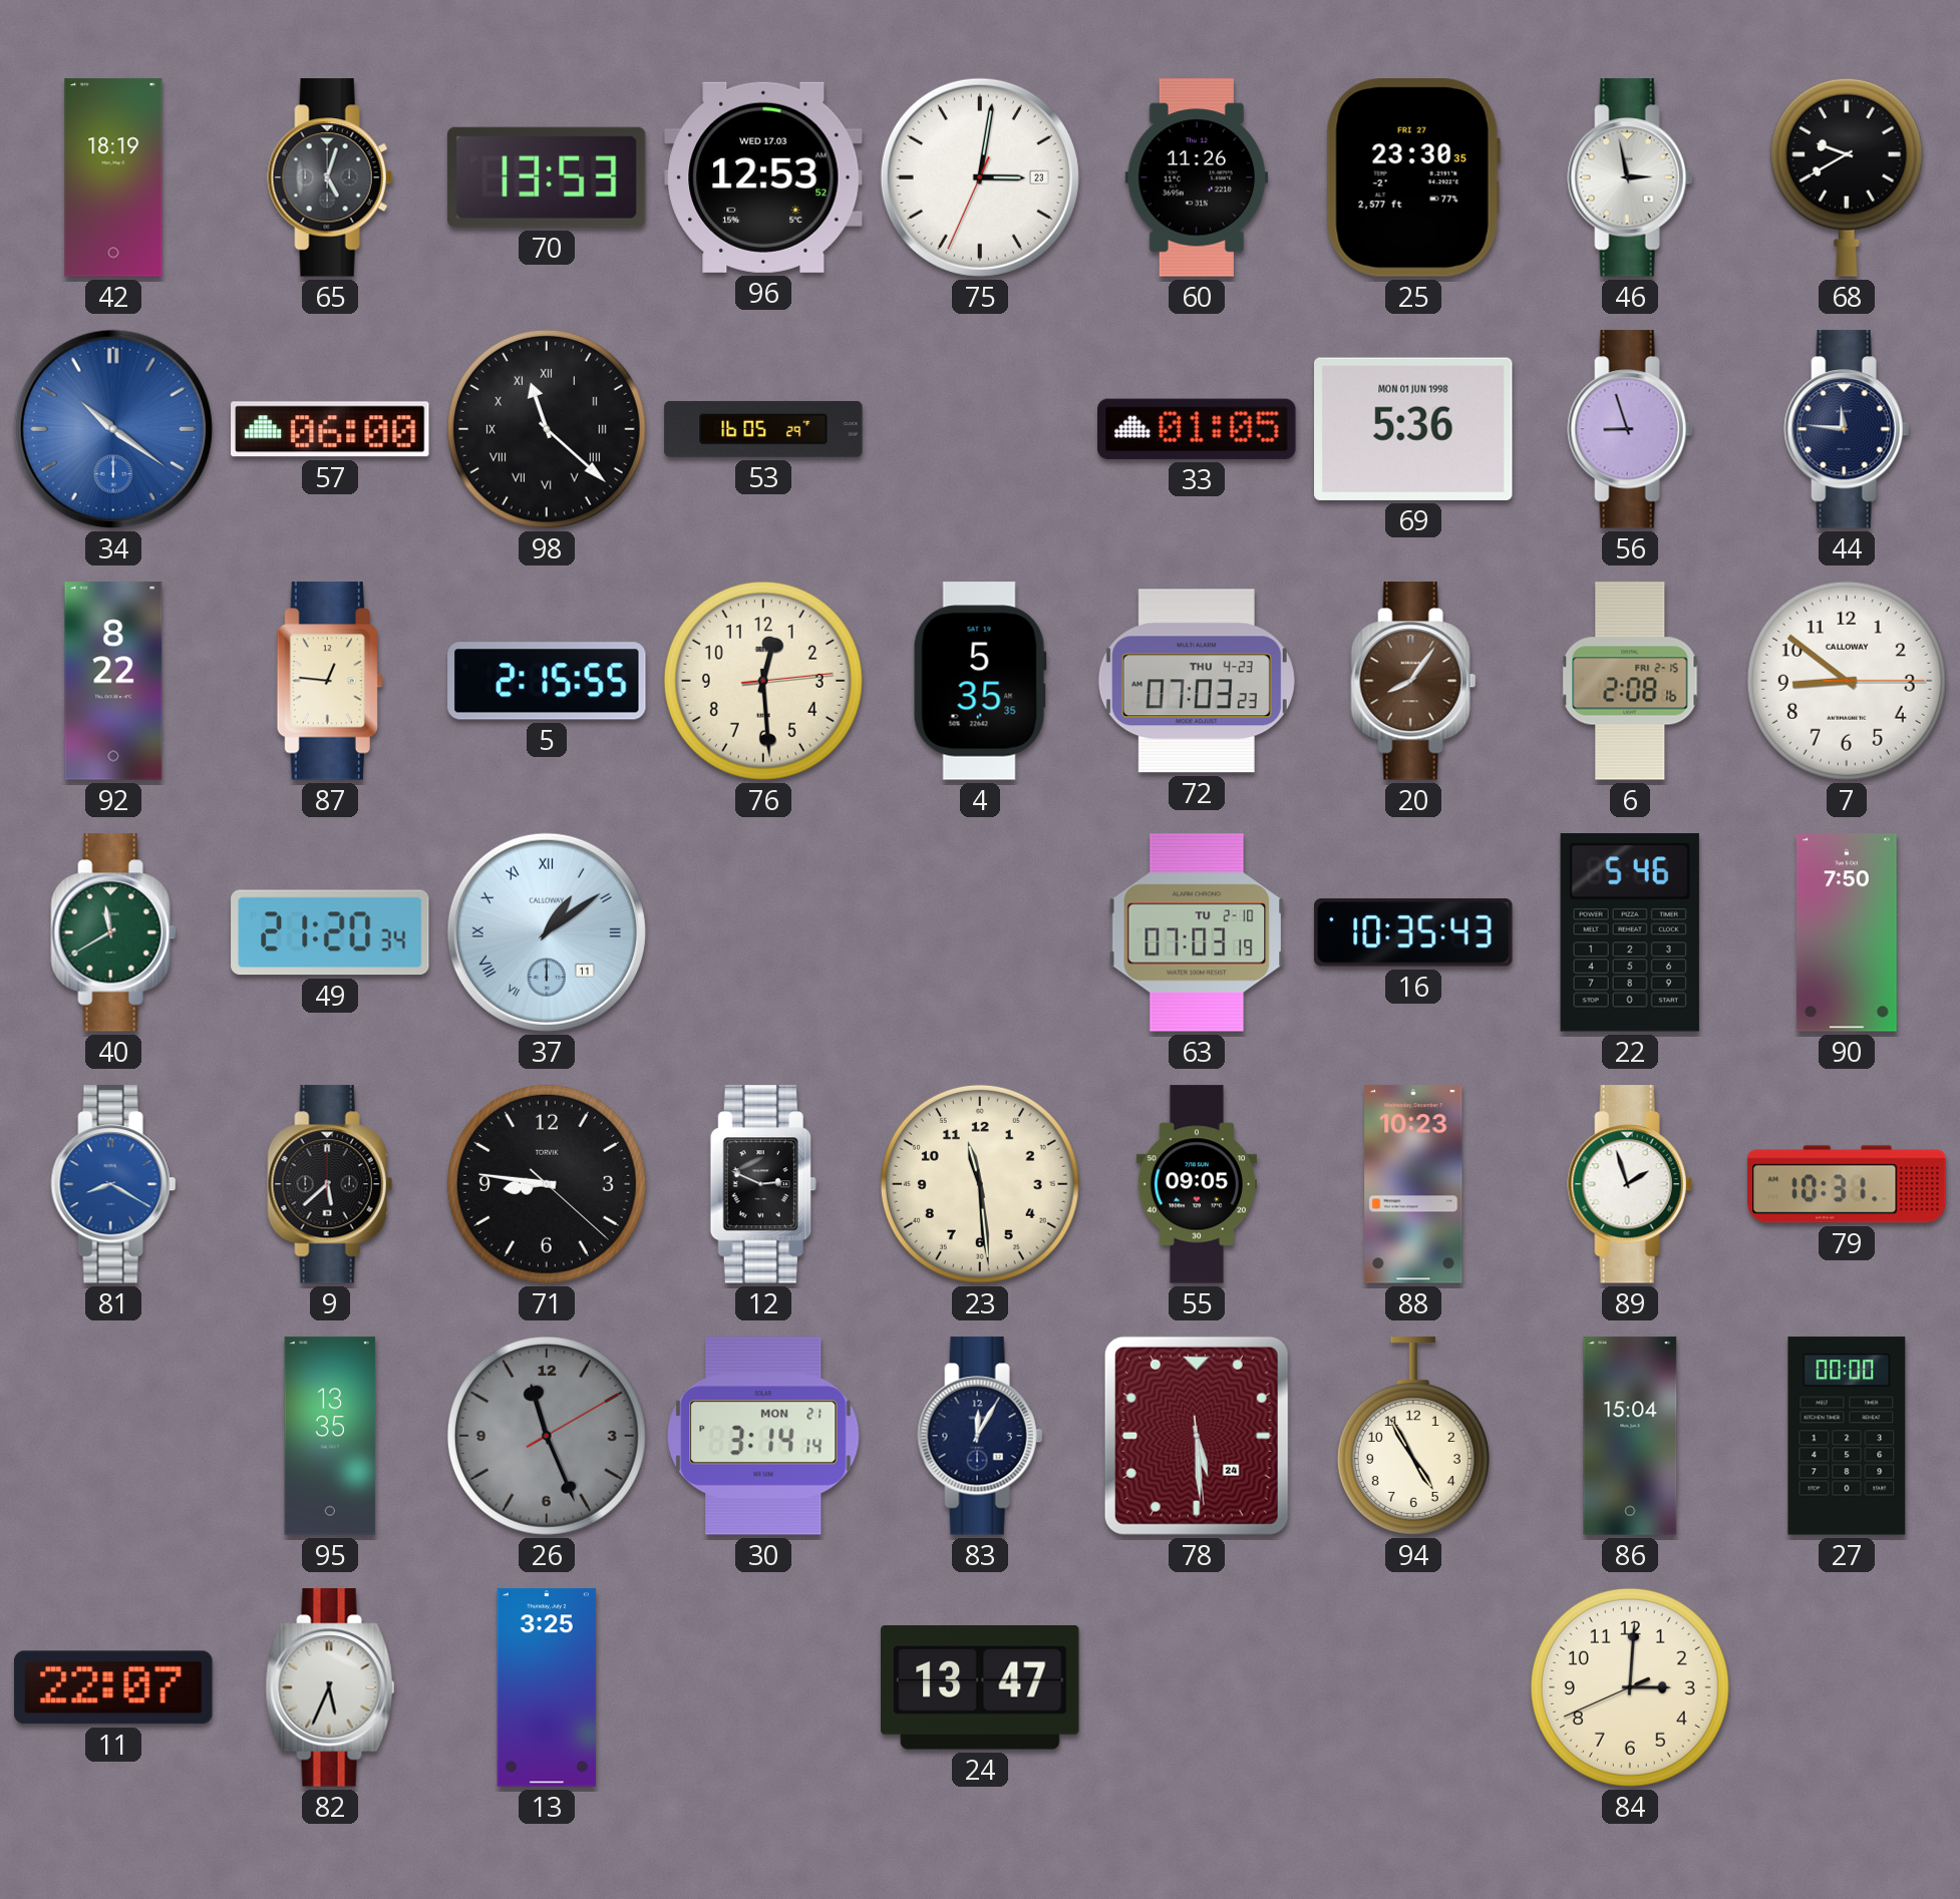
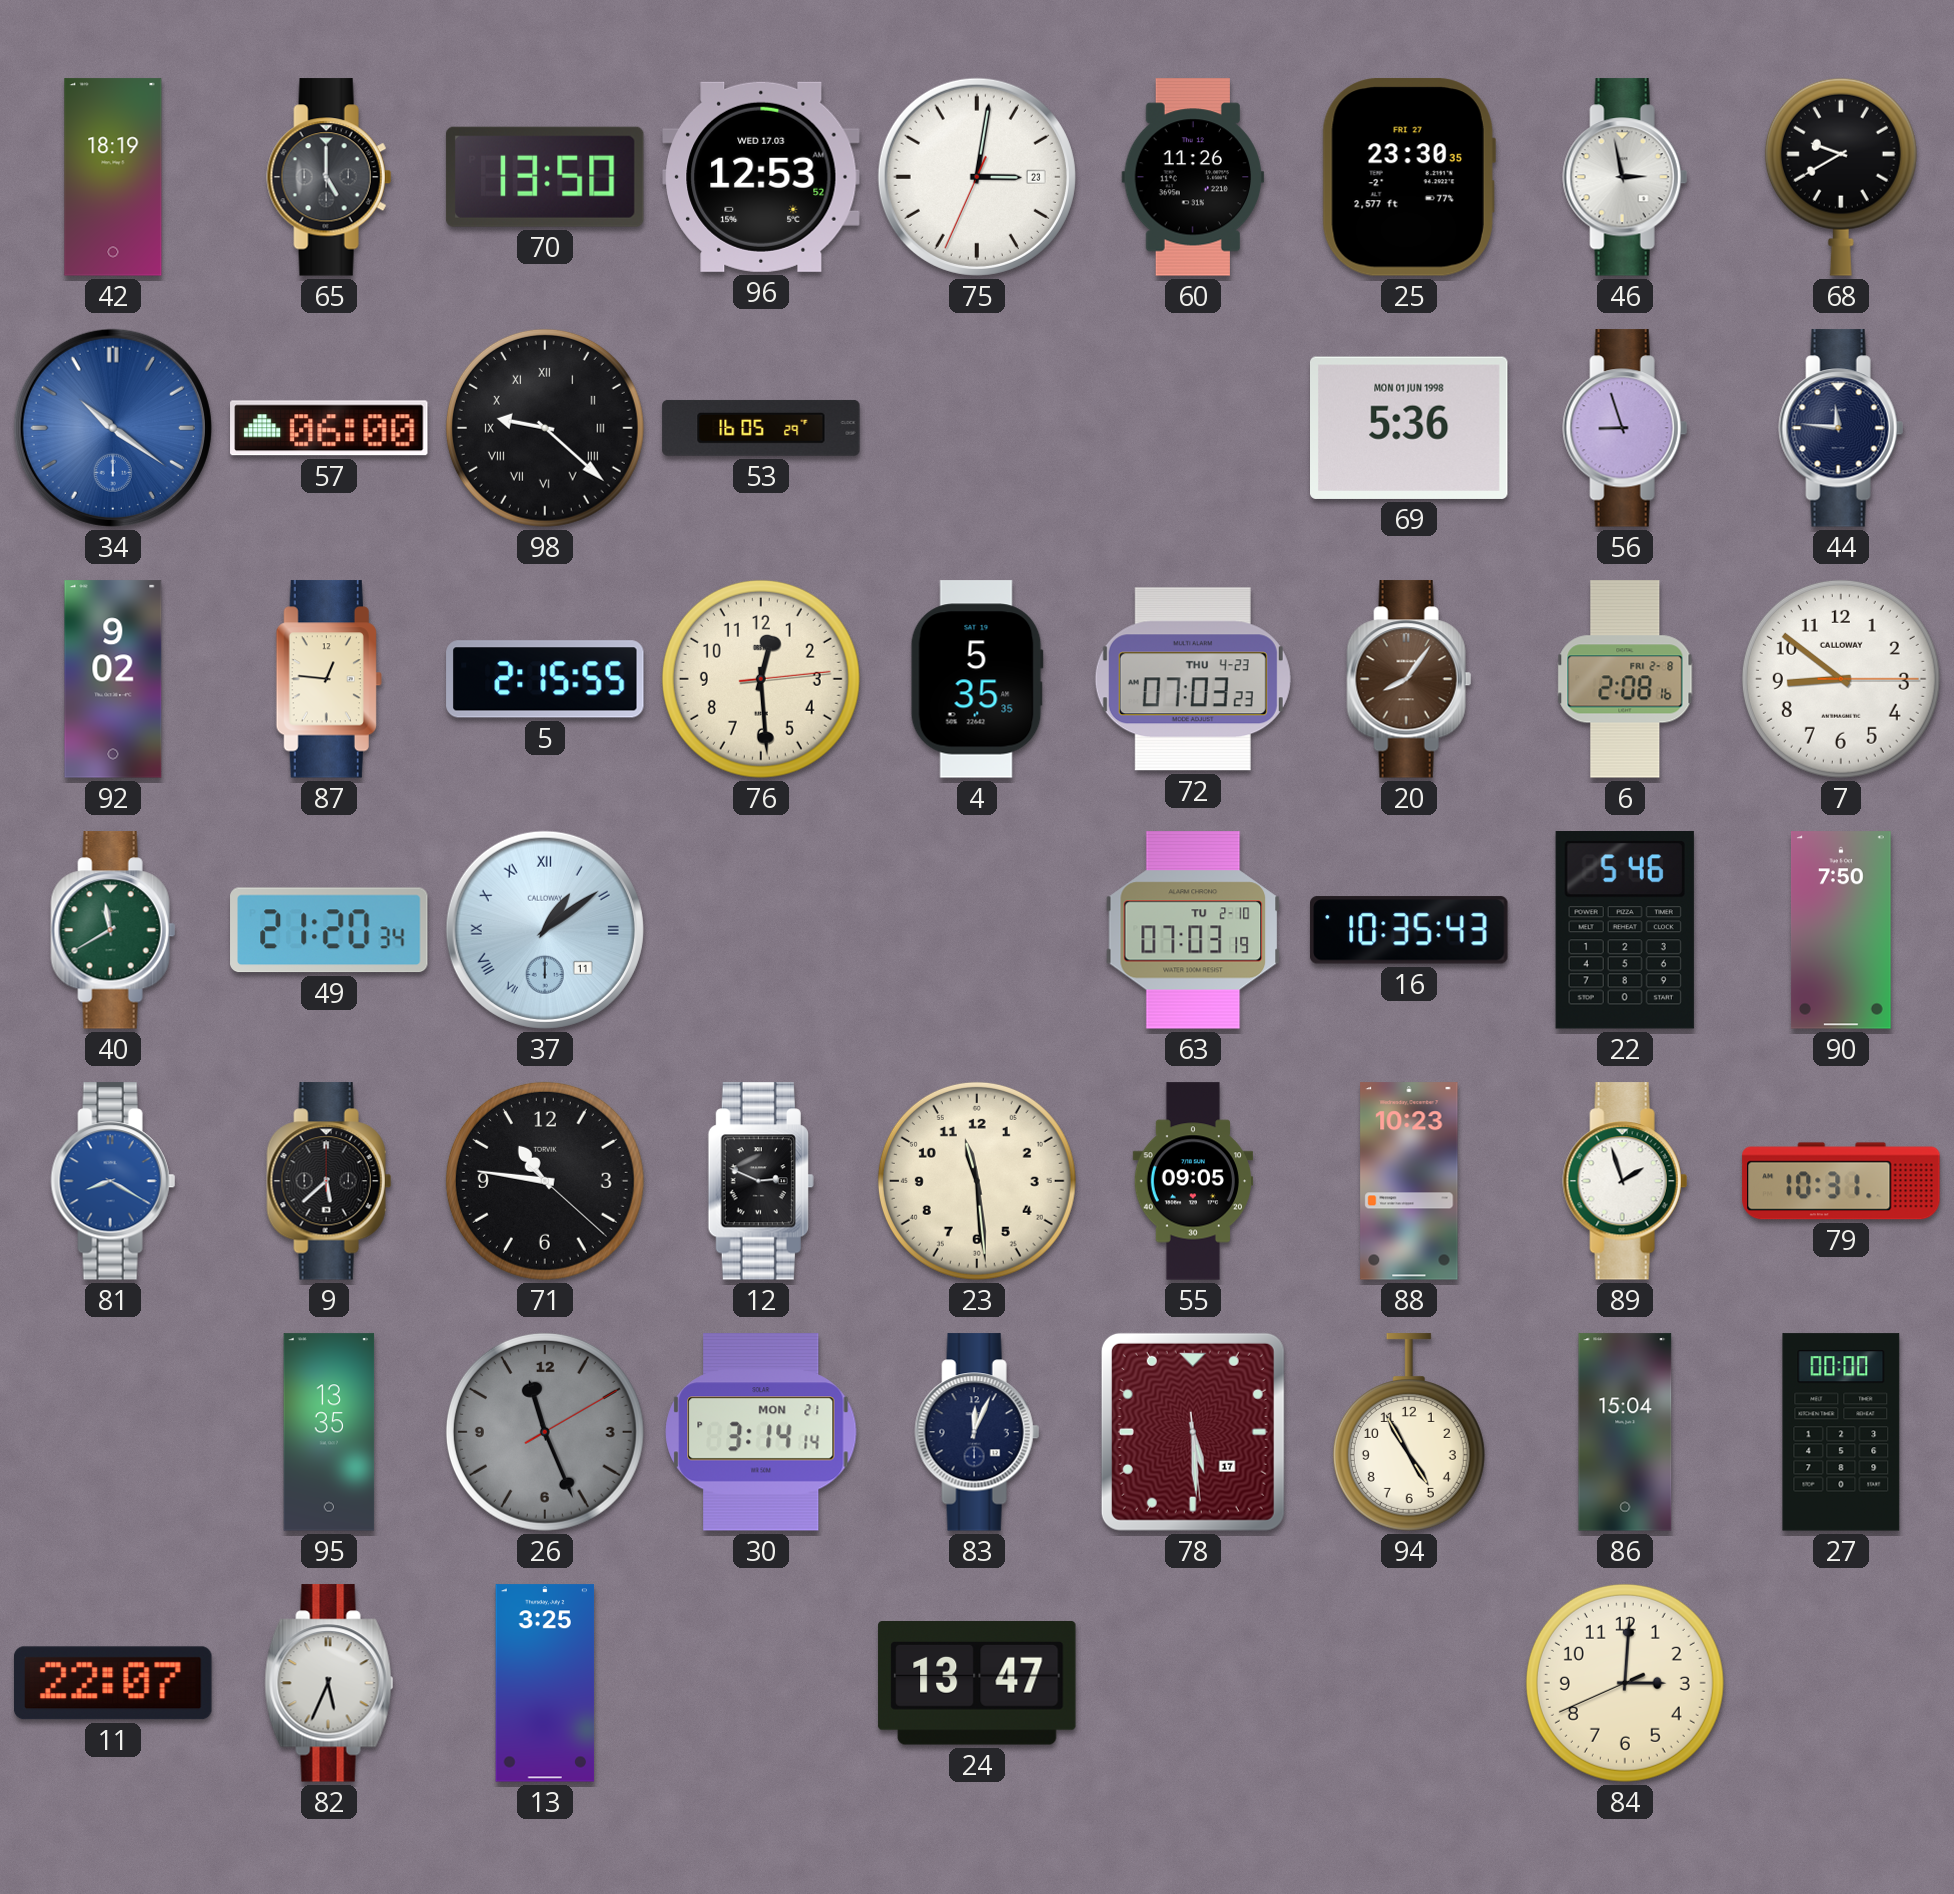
65: 5:03 -> 5:00
70: 13:53 -> 13:50
98: 11:22 -> 9:22
33: 01:05 -> none
92: 8:22 -> 9:02
6 date: FRI 2-15 -> FRI 2-8
71: 8:46 -> 10:46
83: 12:05 -> 12:04
78 date: 24 -> 17
